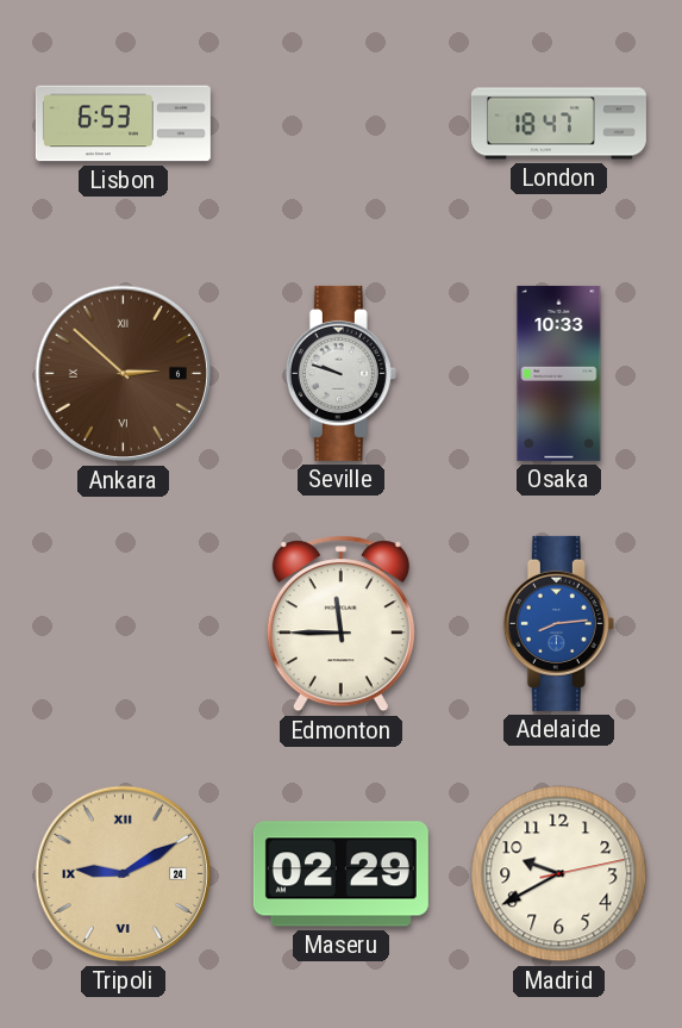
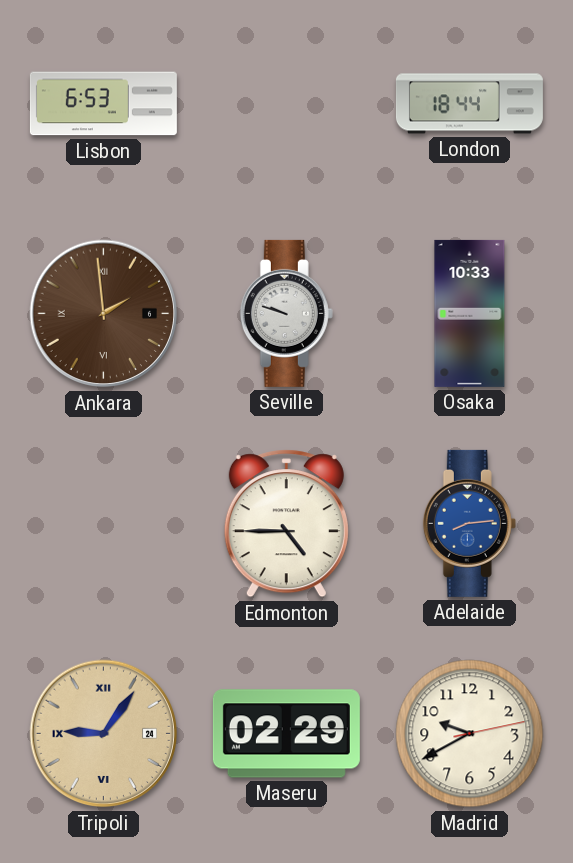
London: 18:47 -> 18:44
Ankara: 2:52 -> 1:59
Edmonton: 11:45 -> 4:45
Tripoli: 9:10 -> 9:06
